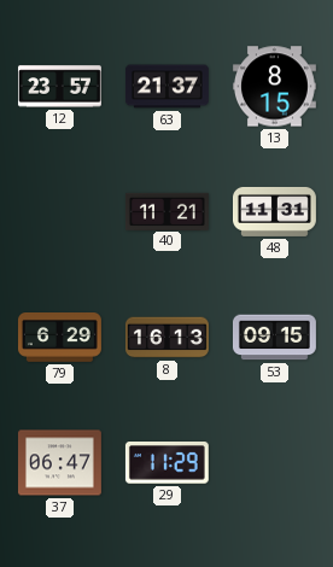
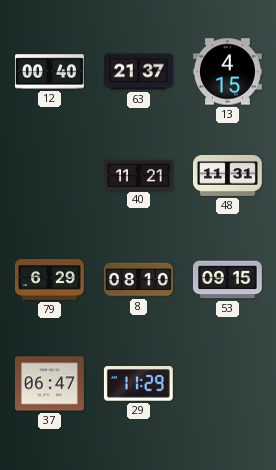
12: 23:57 -> 00:40
13: 8:15 -> 4:15
8: 16:13 -> 08:10
